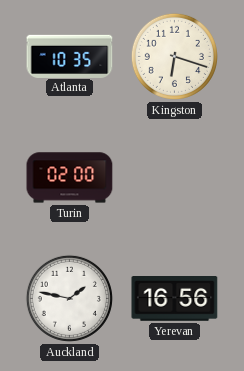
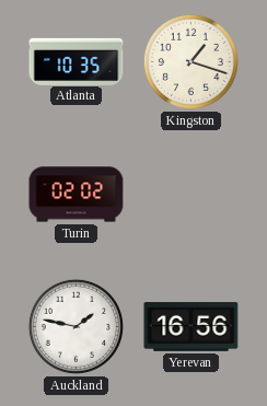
Kingston: 6:18 -> 1:18
Turin: 02:00 -> 02:02
